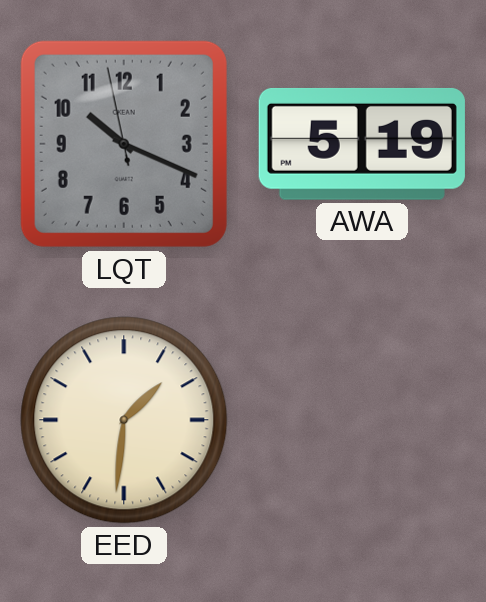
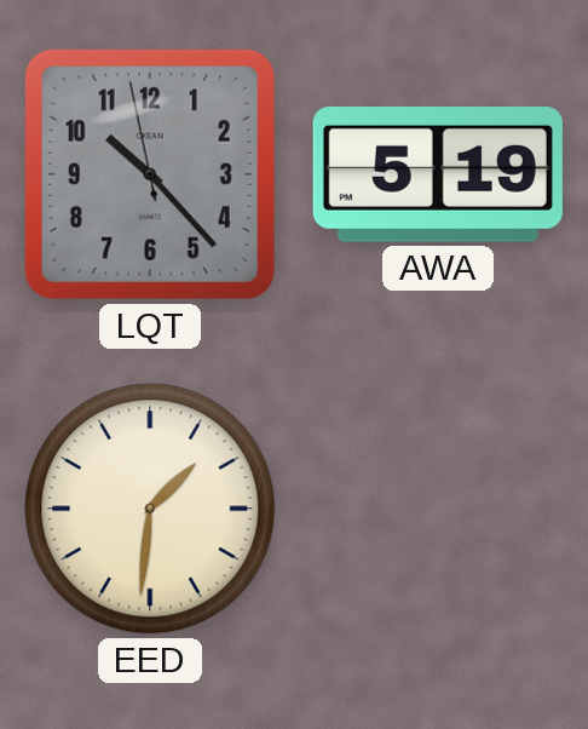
LQT: 10:18 -> 10:22
